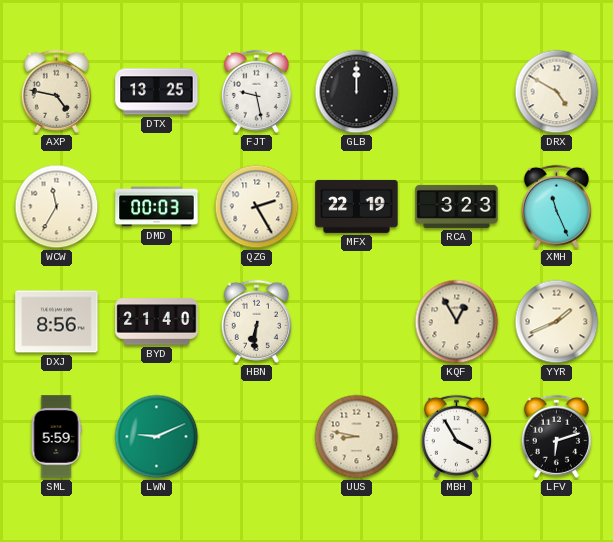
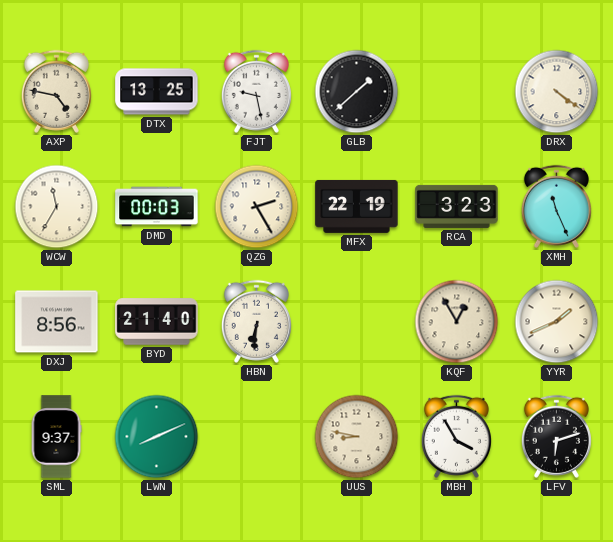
GLB: 12:00 -> 1:38
DRX: 4:50 -> 4:21
SML: 5:59 -> 9:37
LWN: 9:11 -> 8:11
